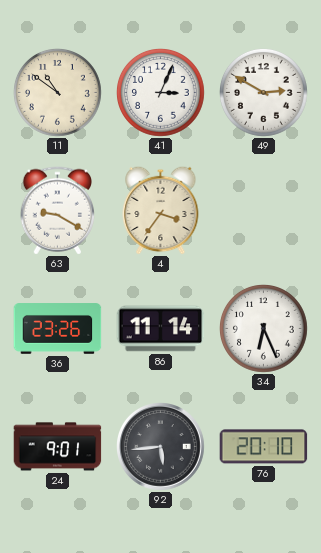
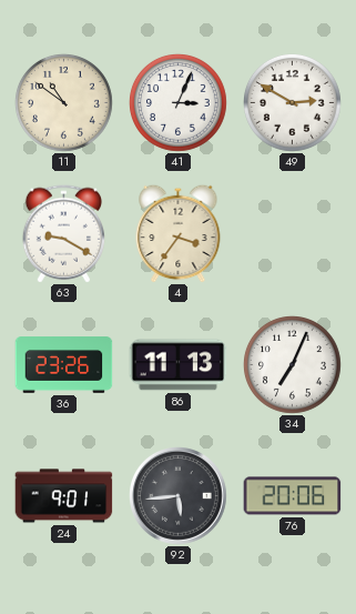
86: 11:14 -> 11:13
34: 6:26 -> 7:04
76: 20:10 -> 20:06
